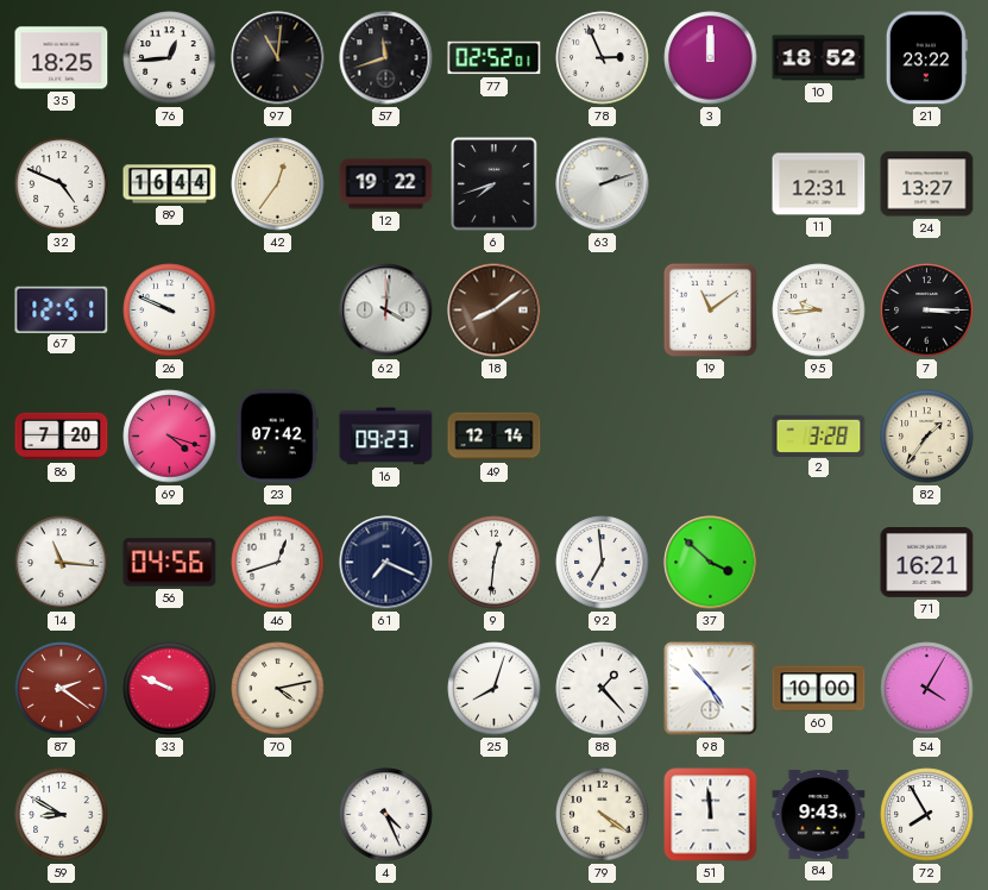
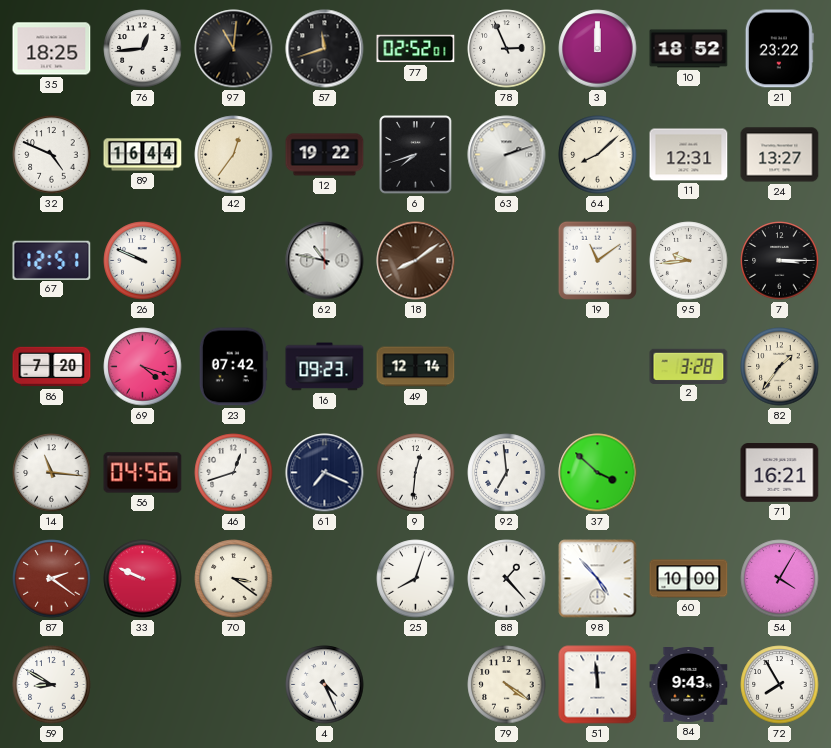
64: none -> 8:08
62: 4:01 -> 10:47
70: 4:13 -> 3:21
